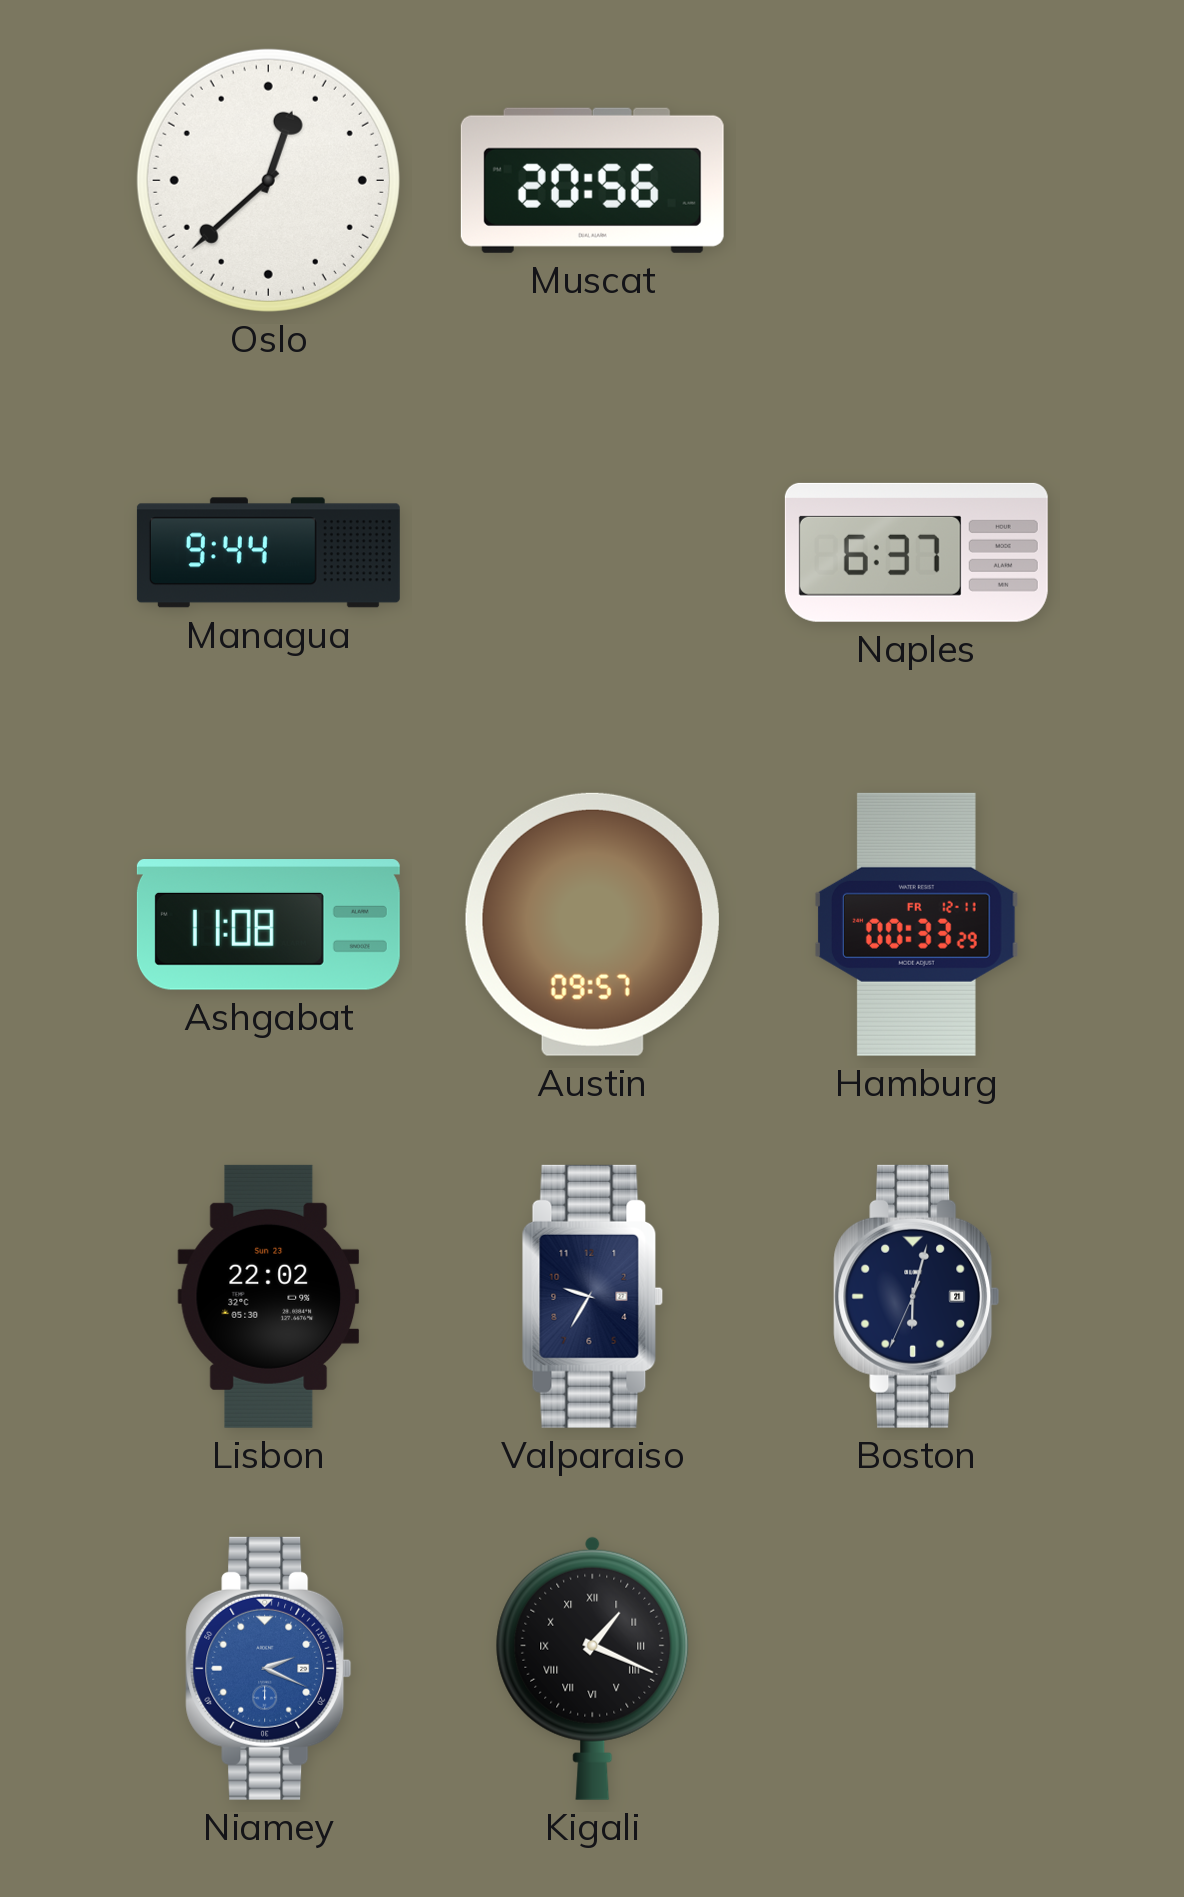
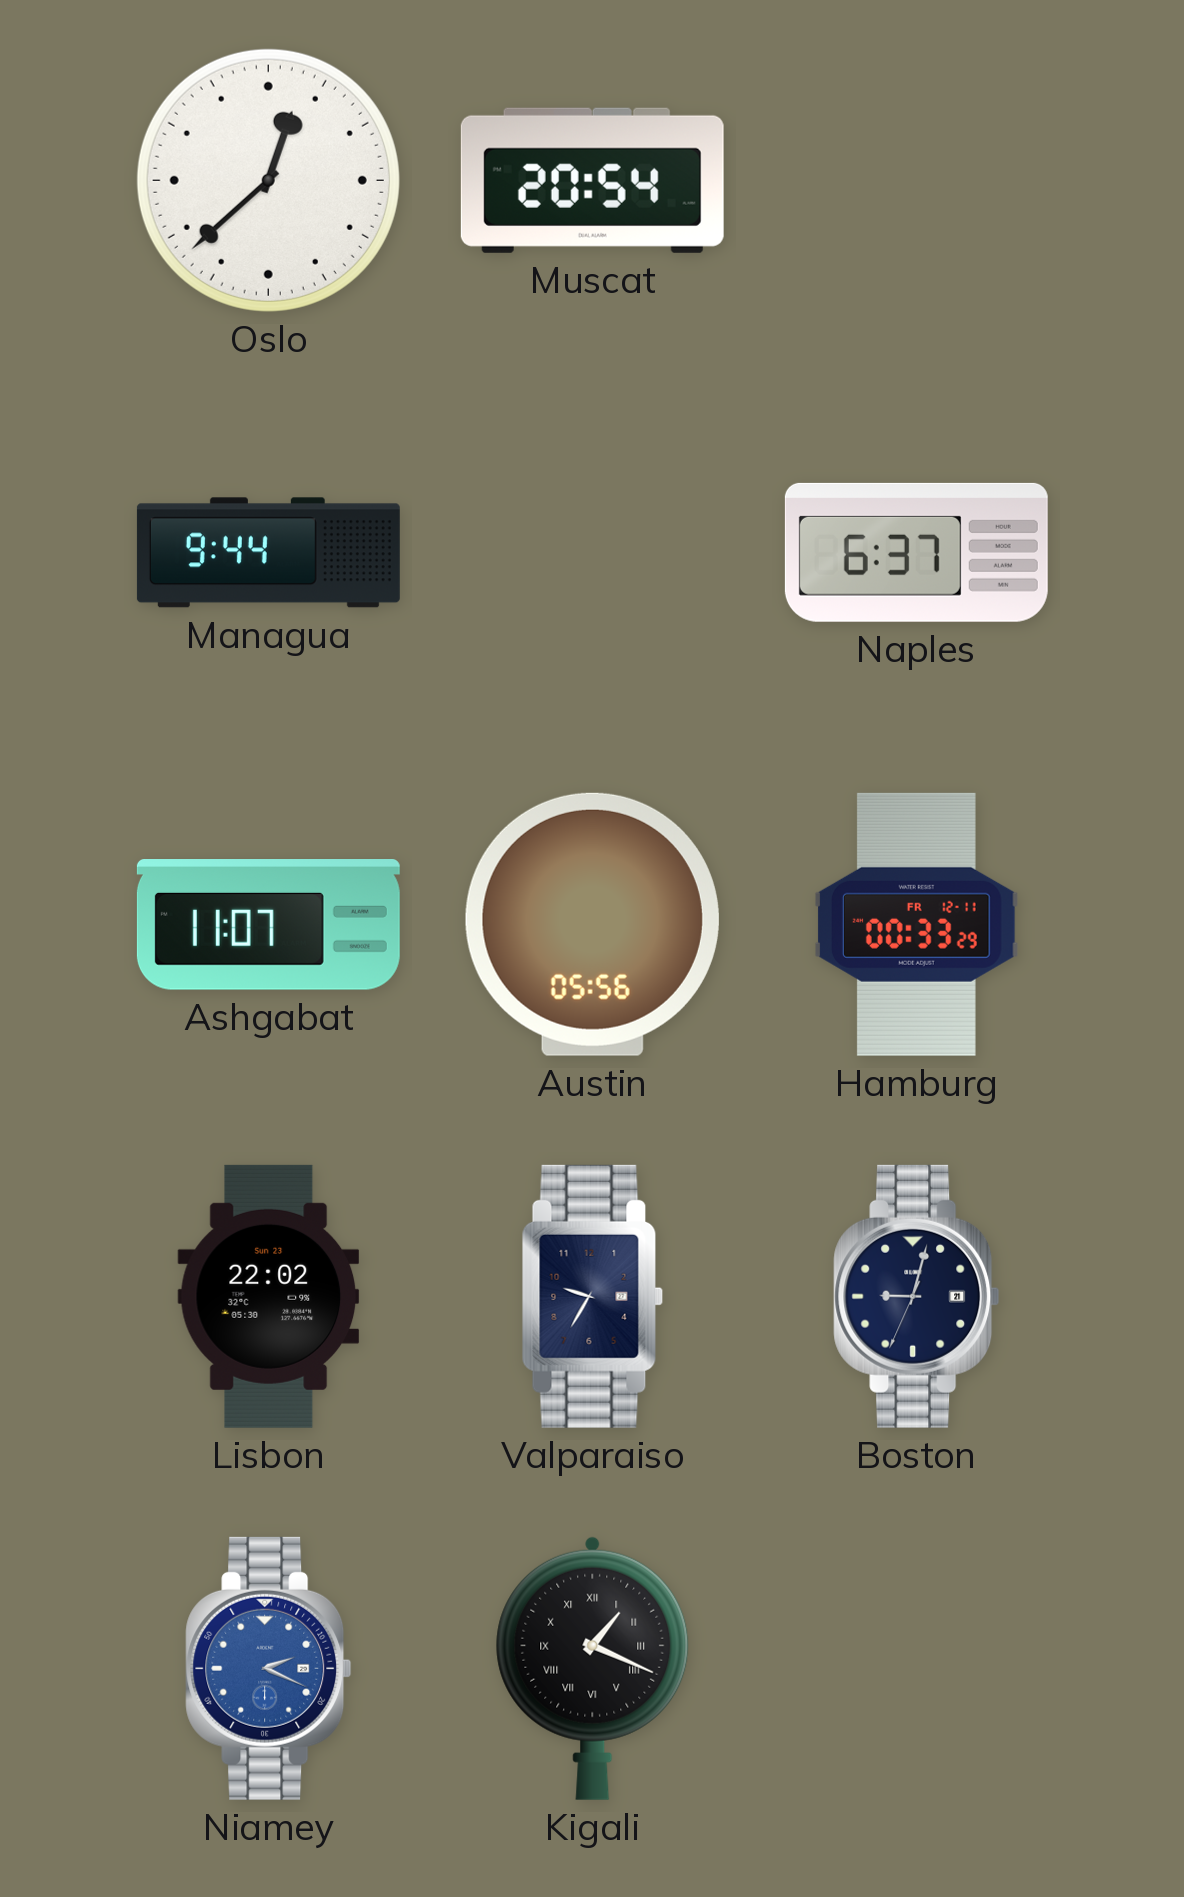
Muscat: 20:56 -> 20:54
Ashgabat: 11:08 -> 11:07
Austin: 09:57 -> 05:56
Boston: 6:02 -> 9:02
